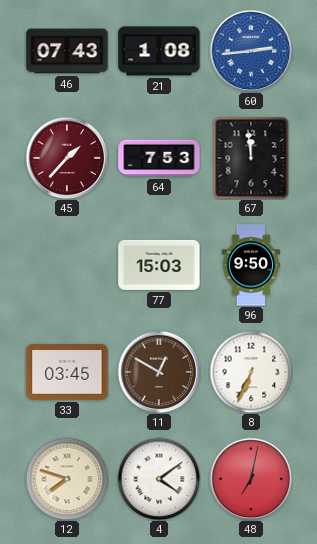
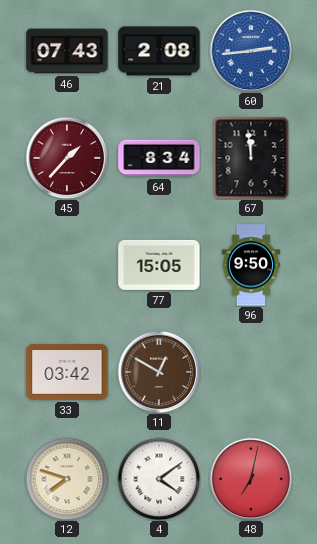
21: 1:08 -> 2:08
64: 7:53 -> 8:34
77: 15:03 -> 15:05
33: 03:45 -> 03:42
8: 6:34 -> none
